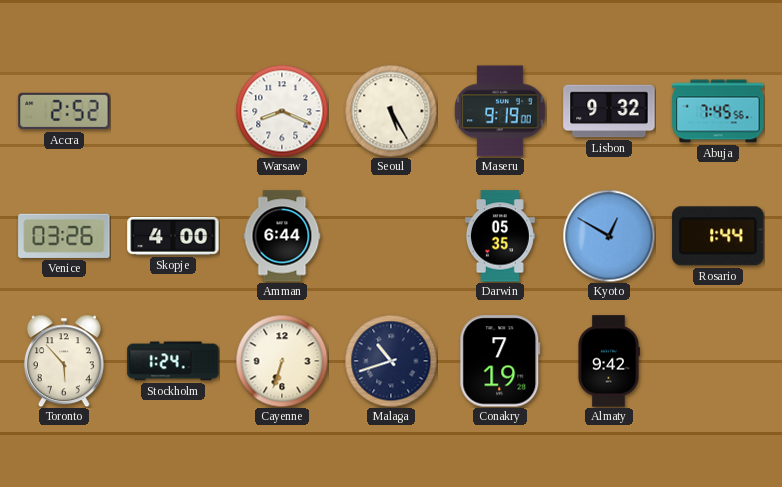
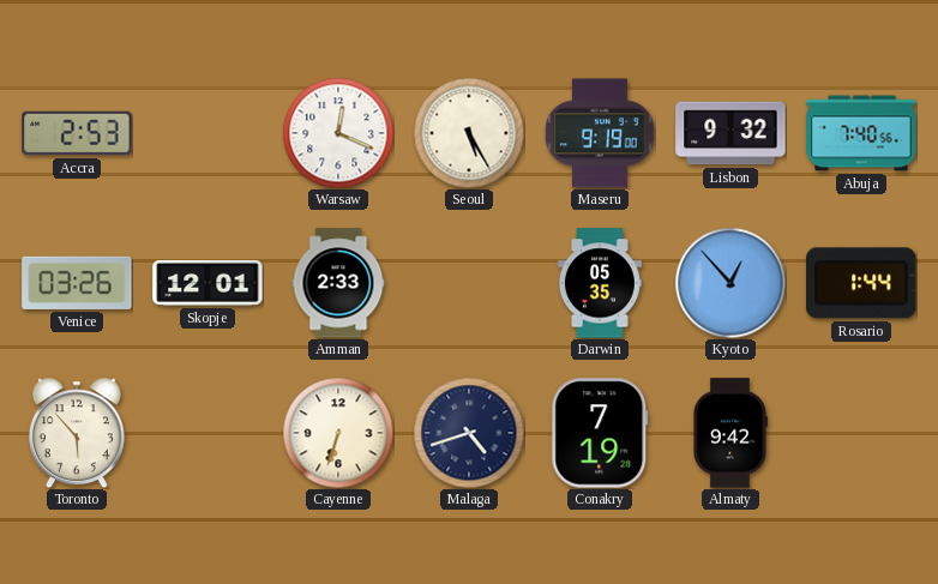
Accra: 2:52 -> 2:53
Warsaw: 8:19 -> 12:19
Abuja: 7:45 -> 7:40
Skopje: 4:00 -> 12:01
Amman: 6:44 -> 2:33
Kyoto: 12:50 -> 12:53
Stockholm: 1:24 -> none
Malaga: 10:42 -> 4:42
